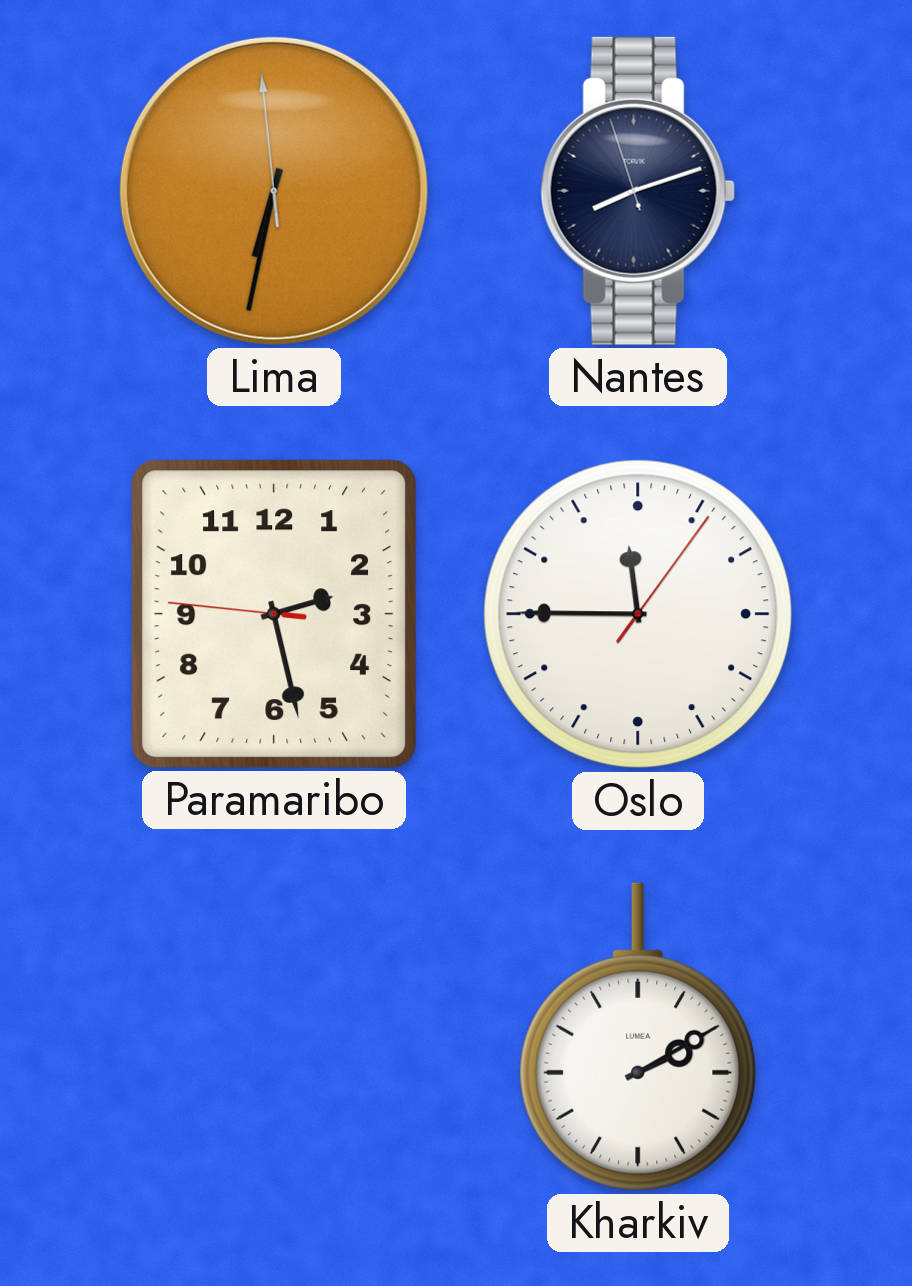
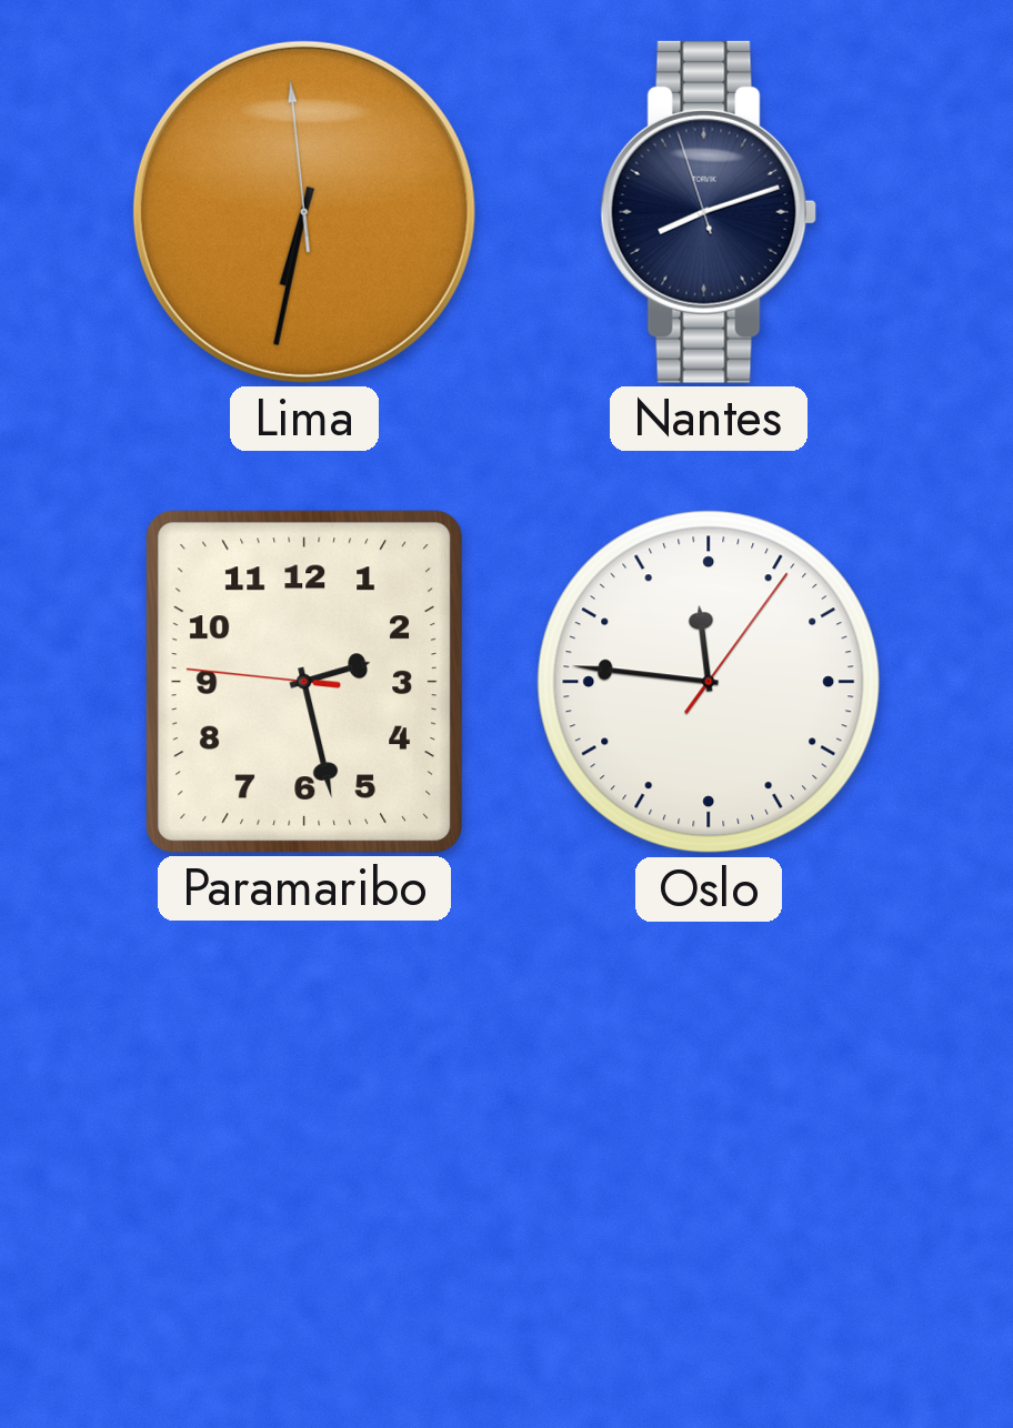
Oslo: 11:45 -> 11:46
Kharkiv: 2:10 -> none
